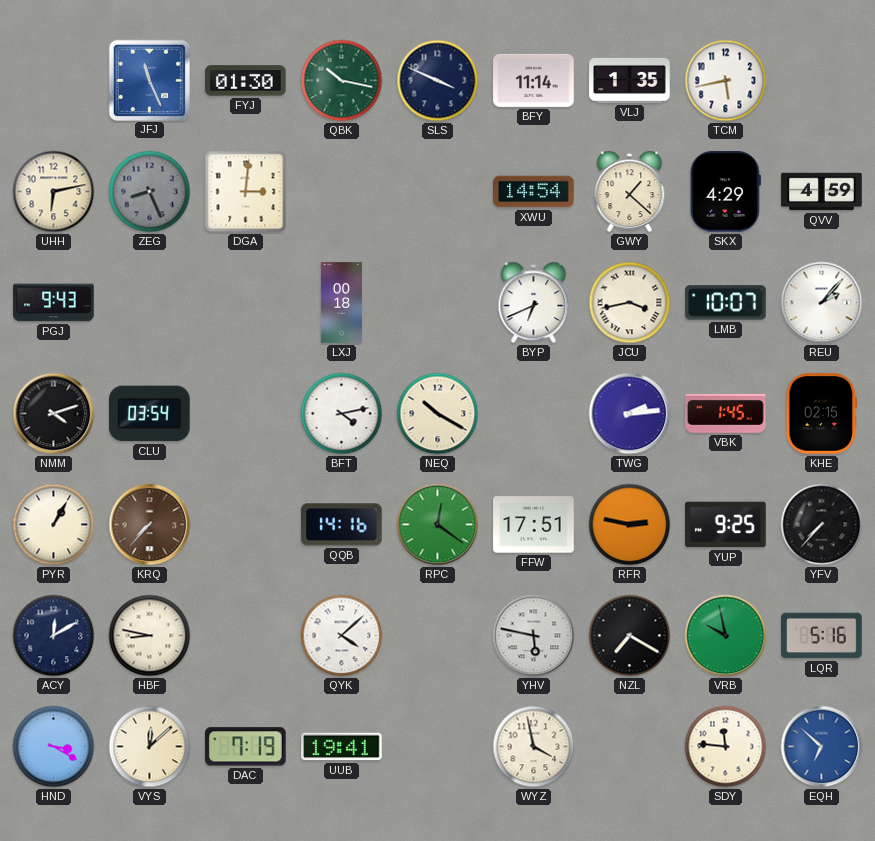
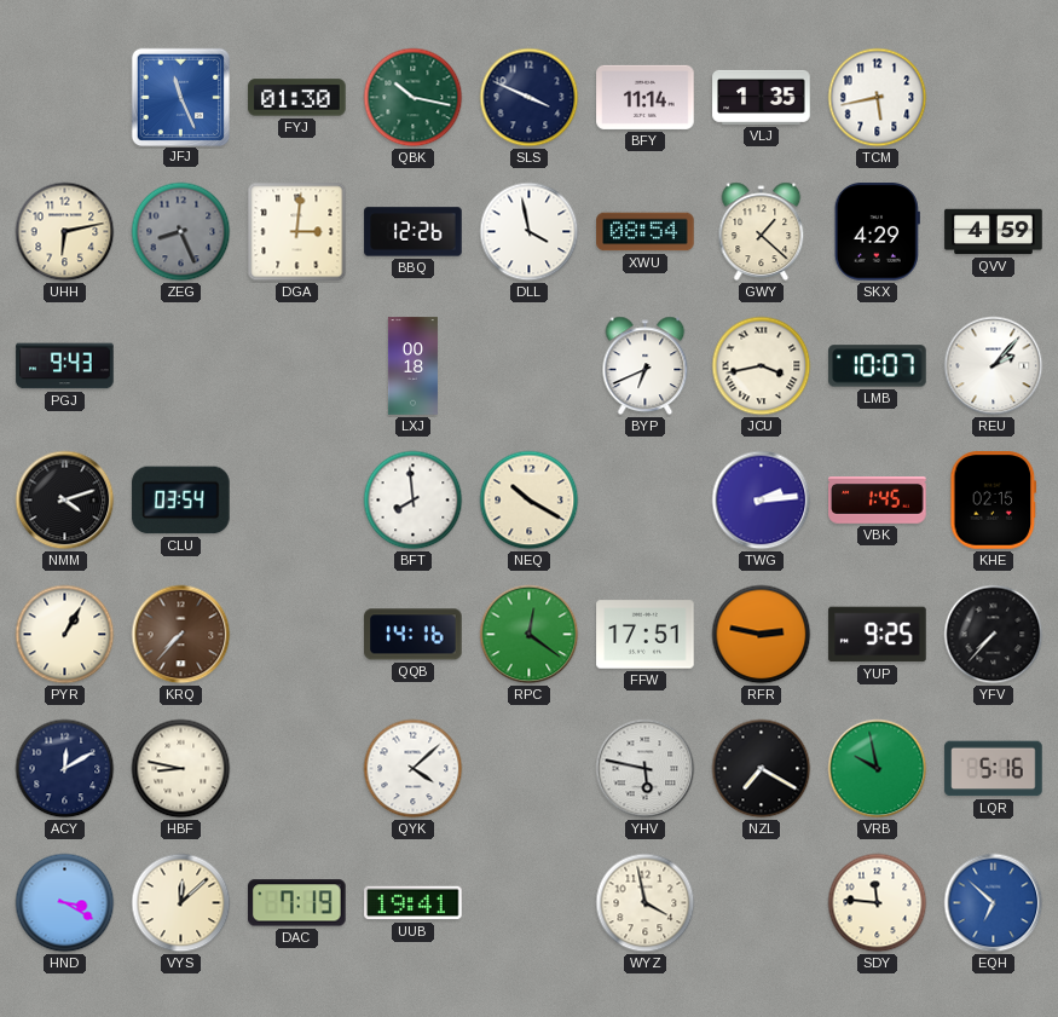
BBQ: none -> 12:26
DLL: none -> 3:58
XWU: 14:54 -> 08:54
BFT: 4:13 -> 7:59
